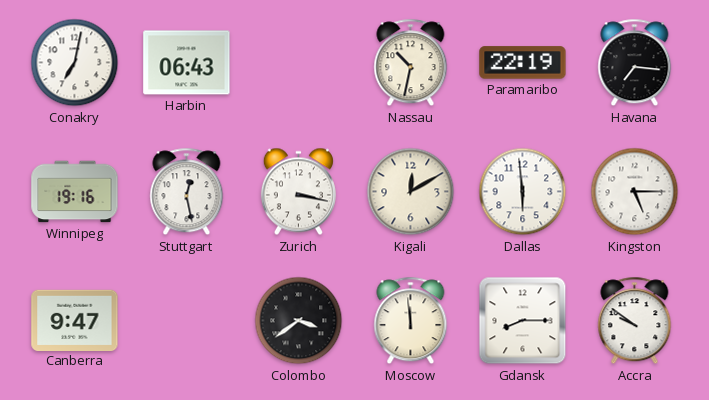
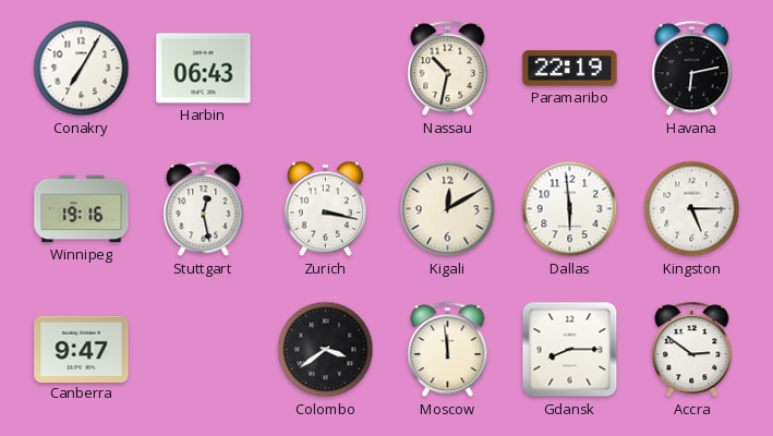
Conakry: 7:02 -> 7:05
Havana: 7:16 -> 6:13
Accra: 9:51 -> 2:51
